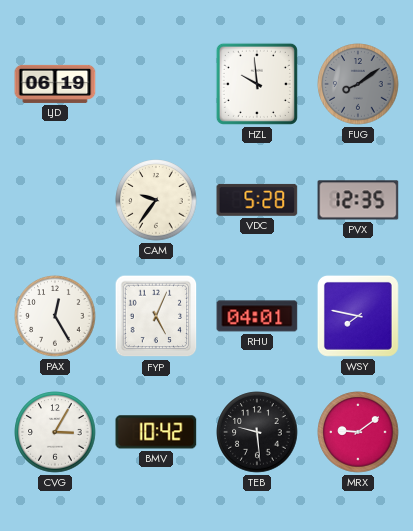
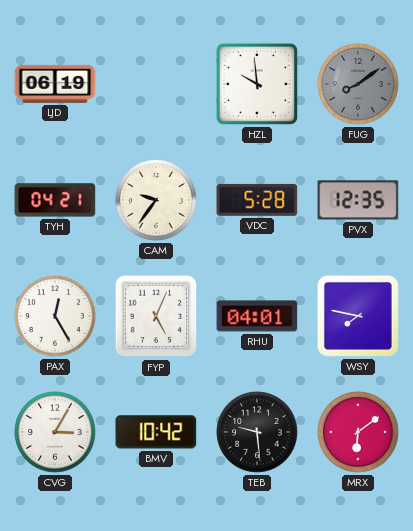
TYH: none -> 04:21
MRX: 9:09 -> 6:09
